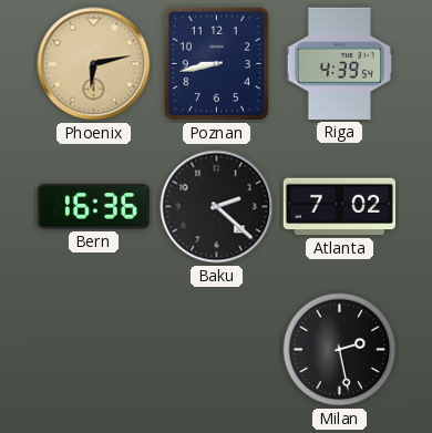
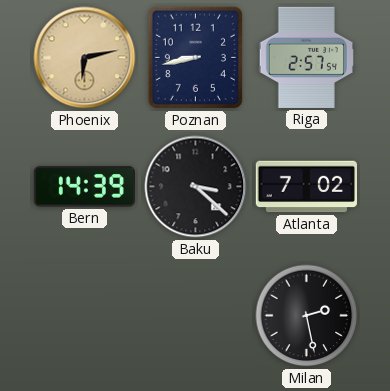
Riga: 4:39 -> 2:57
Bern: 16:36 -> 14:39
Baku: 2:22 -> 3:22
